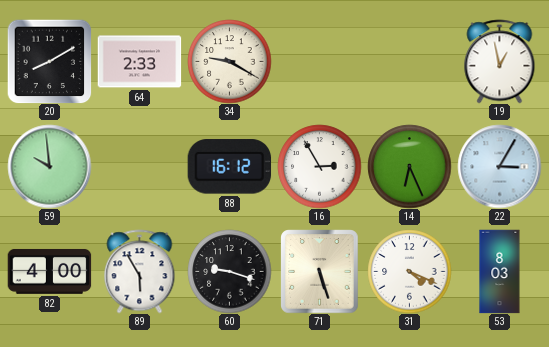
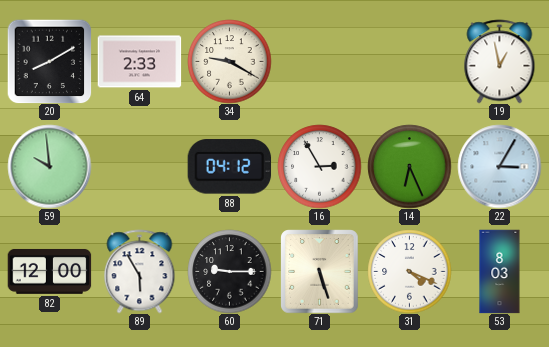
88: 16:12 -> 04:12
82: 4:00 -> 12:00
60: 9:18 -> 9:15
